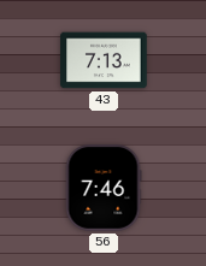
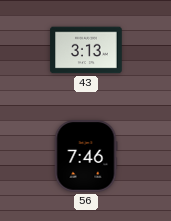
43: 7:13 -> 3:13
